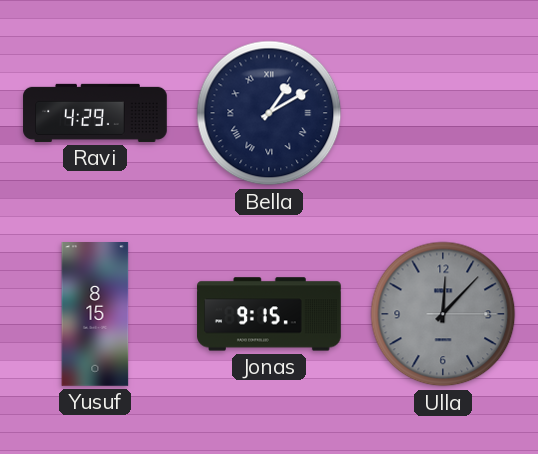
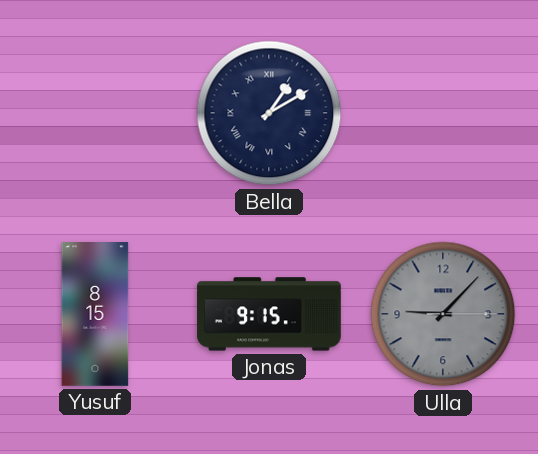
Ravi: 4:29 -> none
Ulla: 12:07 -> 9:07
